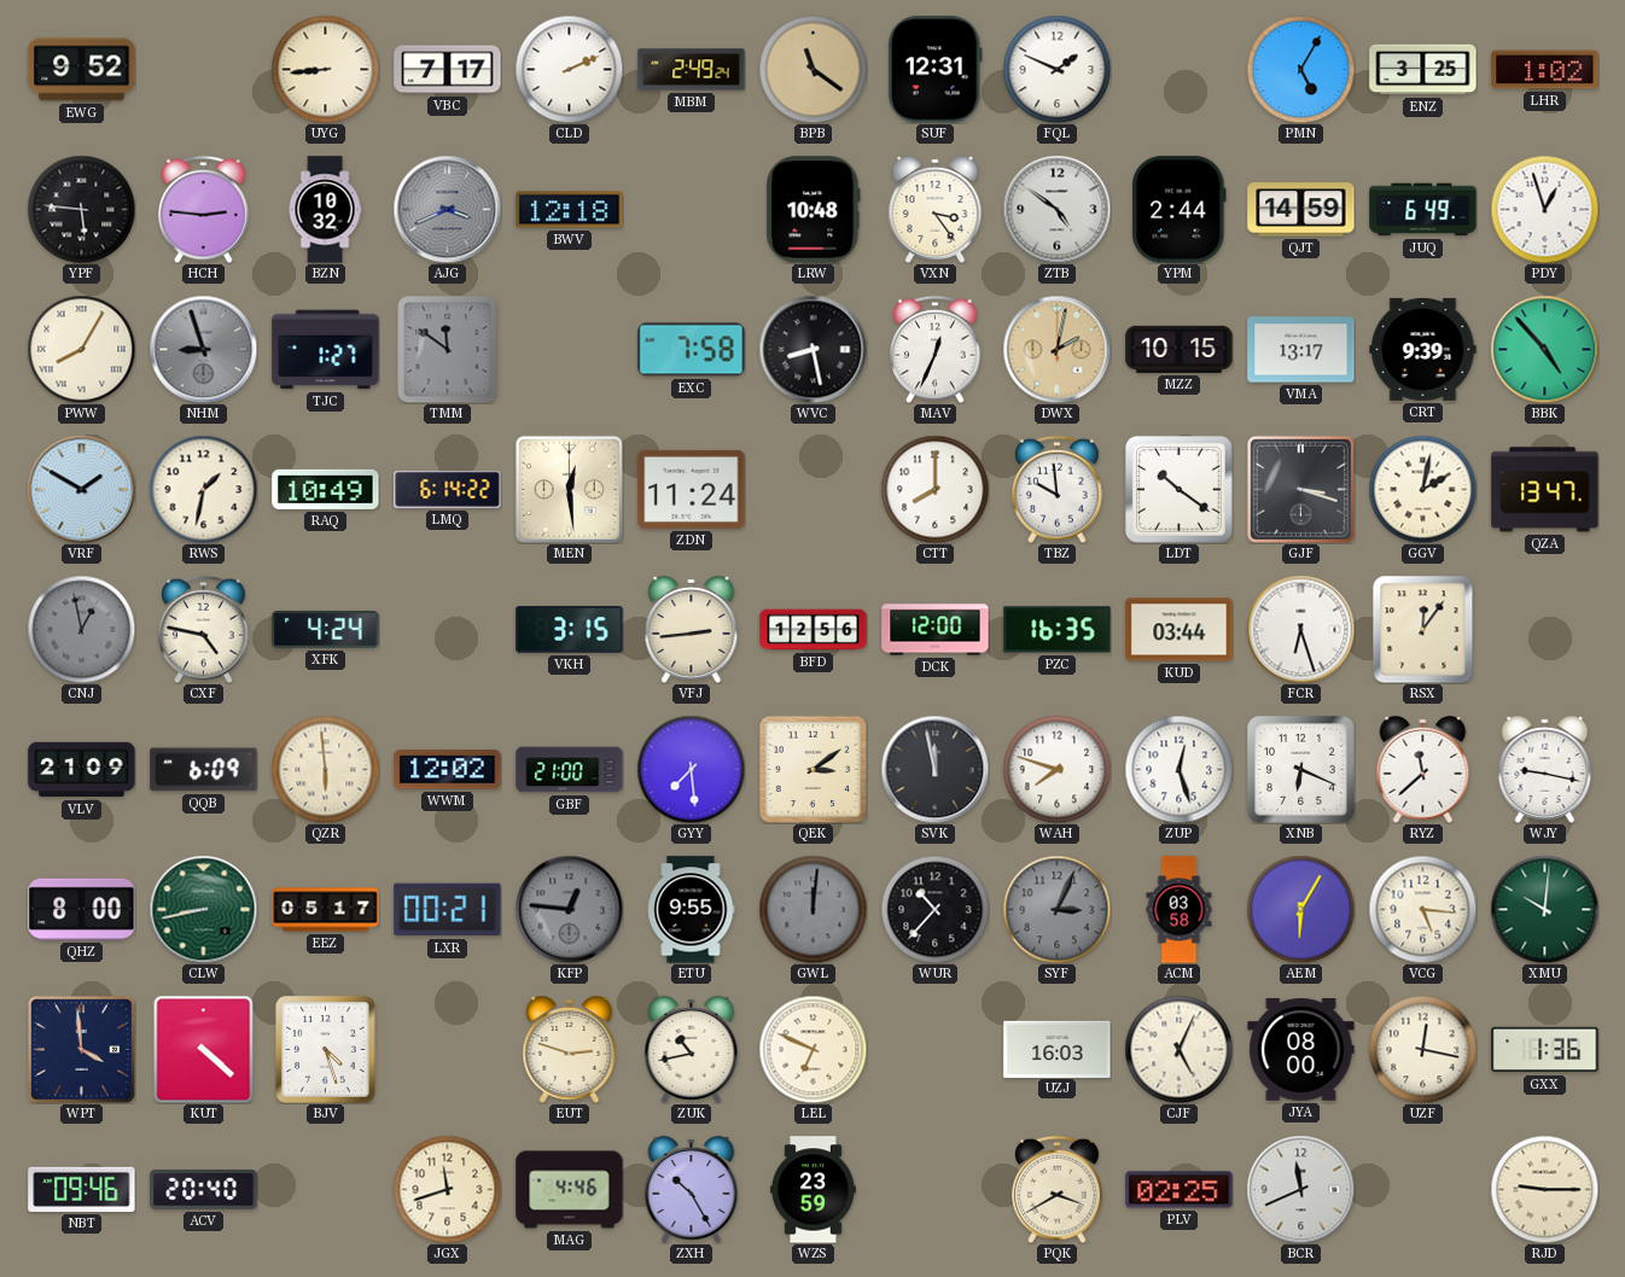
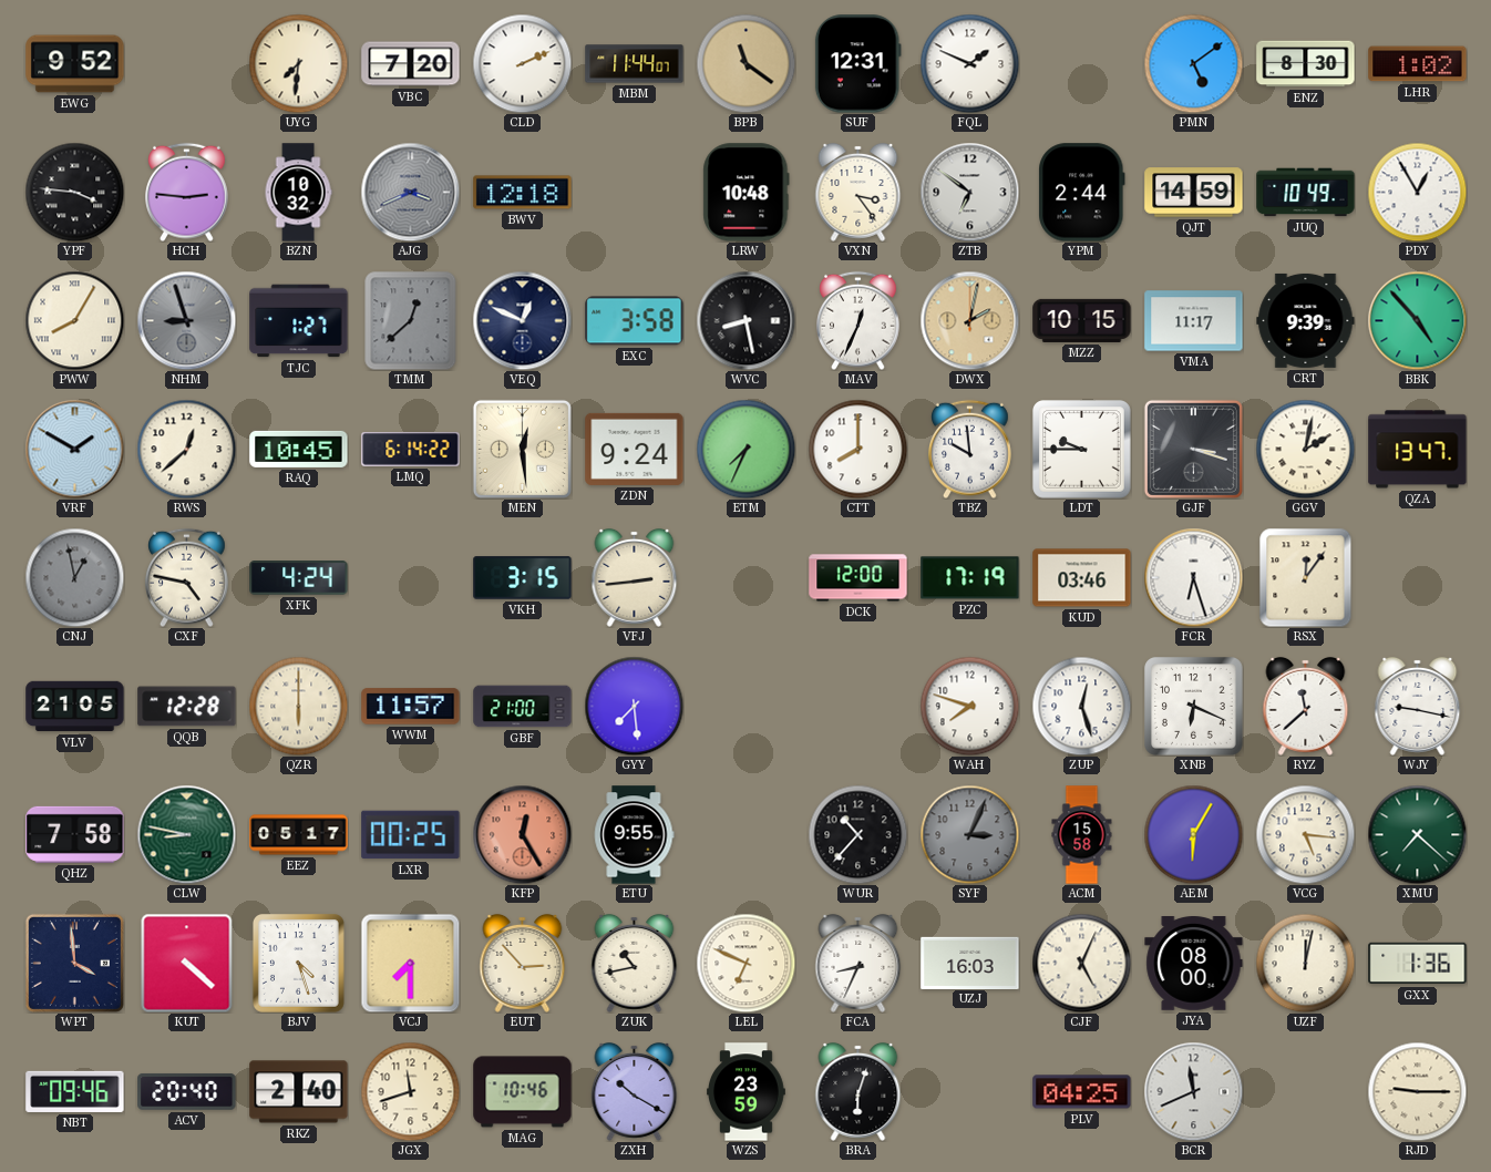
UYG: 8:44 -> 7:31
VBC: 7:17 -> 7:20
MBM: 2:49 -> 11:44
PMN: 5:05 -> 5:09
ENZ: 3:25 -> 8:30
YPF: 5:46 -> 3:46
ZTB: 4:51 -> 6:51
JUQ: 6:49 -> 10:49
PDY: 12:57 -> 12:55
TMM: 11:51 -> 12:38
VEQ: none -> 12:49
EXC: 7:58 -> 3:58
VMA: 13:17 -> 11:17
RWS: 1:32 -> 12:38
RAQ: 10:49 -> 10:45
ZDN: 11:24 -> 9:24
ETM: none -> 7:34
LDT: 10:21 -> 9:45
BFD: 12:56 -> none
PZC: 16:35 -> 17:19
KUD: 03:44 -> 03:46
VLV: 21:09 -> 21:05
QQB: 6:09 -> 12:28
QZR: 5:59 -> 6:00
WWM: 12:02 -> 11:57
QEK: 3:09 -> none
SVK: 11:58 -> none
QHZ: 8:00 -> 7:58
CLW: 8:43 -> 8:47
LXR: 00:21 -> 00:25
KFP: 12:46 -> 12:25
KFP dial: grey -> salmon
GWL: 12:01 -> none
ACM: 03:58 -> 15:58
XMU: 10:01 -> 7:22
VCJ: none -> 7:30
EUT: 2:48 -> 2:53
FCA: none -> 8:34
UZF: 12:17 -> 12:02
RKZ: none -> 2:40
MAG: 4:46 -> 10:46
ZXH: 10:25 -> 10:20
BRA: none -> 6:03
PQK: 3:40 -> none
PLV: 02:25 -> 04:25
